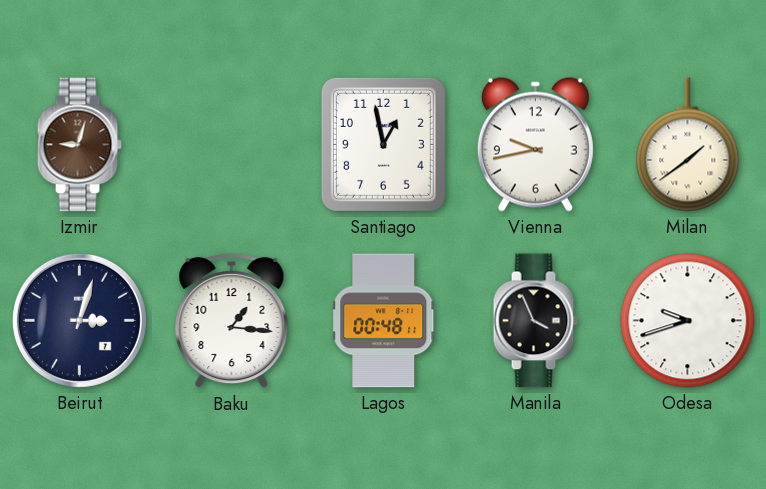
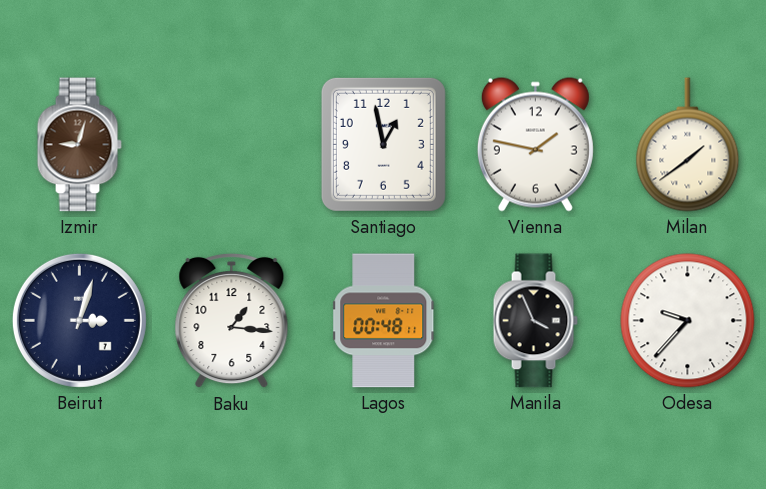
Vienna: 9:43 -> 1:47
Odesa: 9:42 -> 9:37
